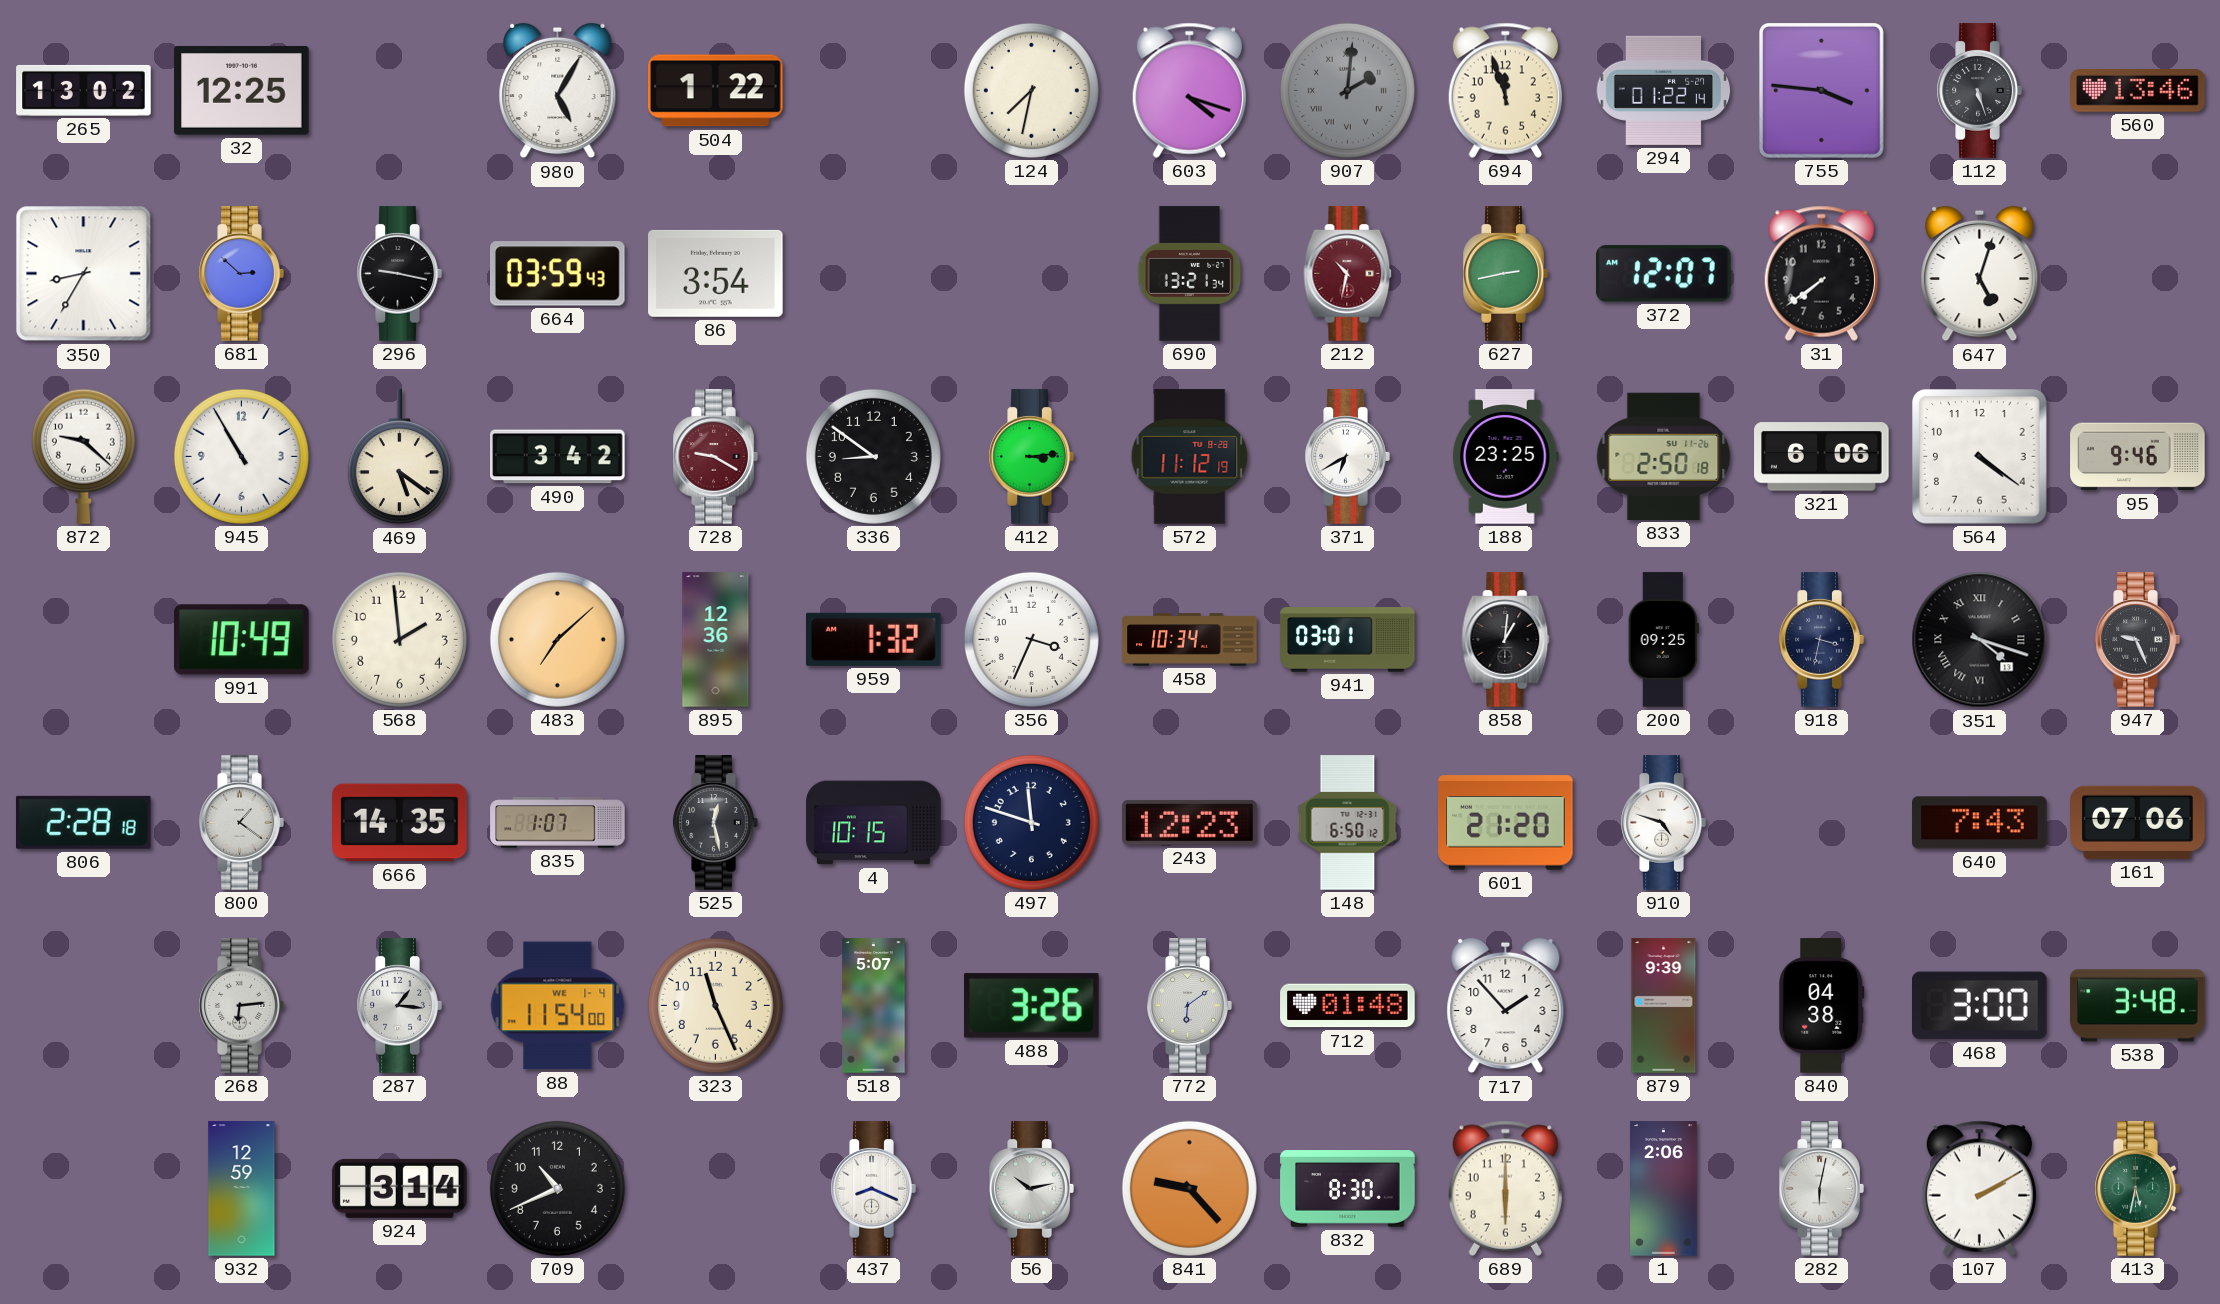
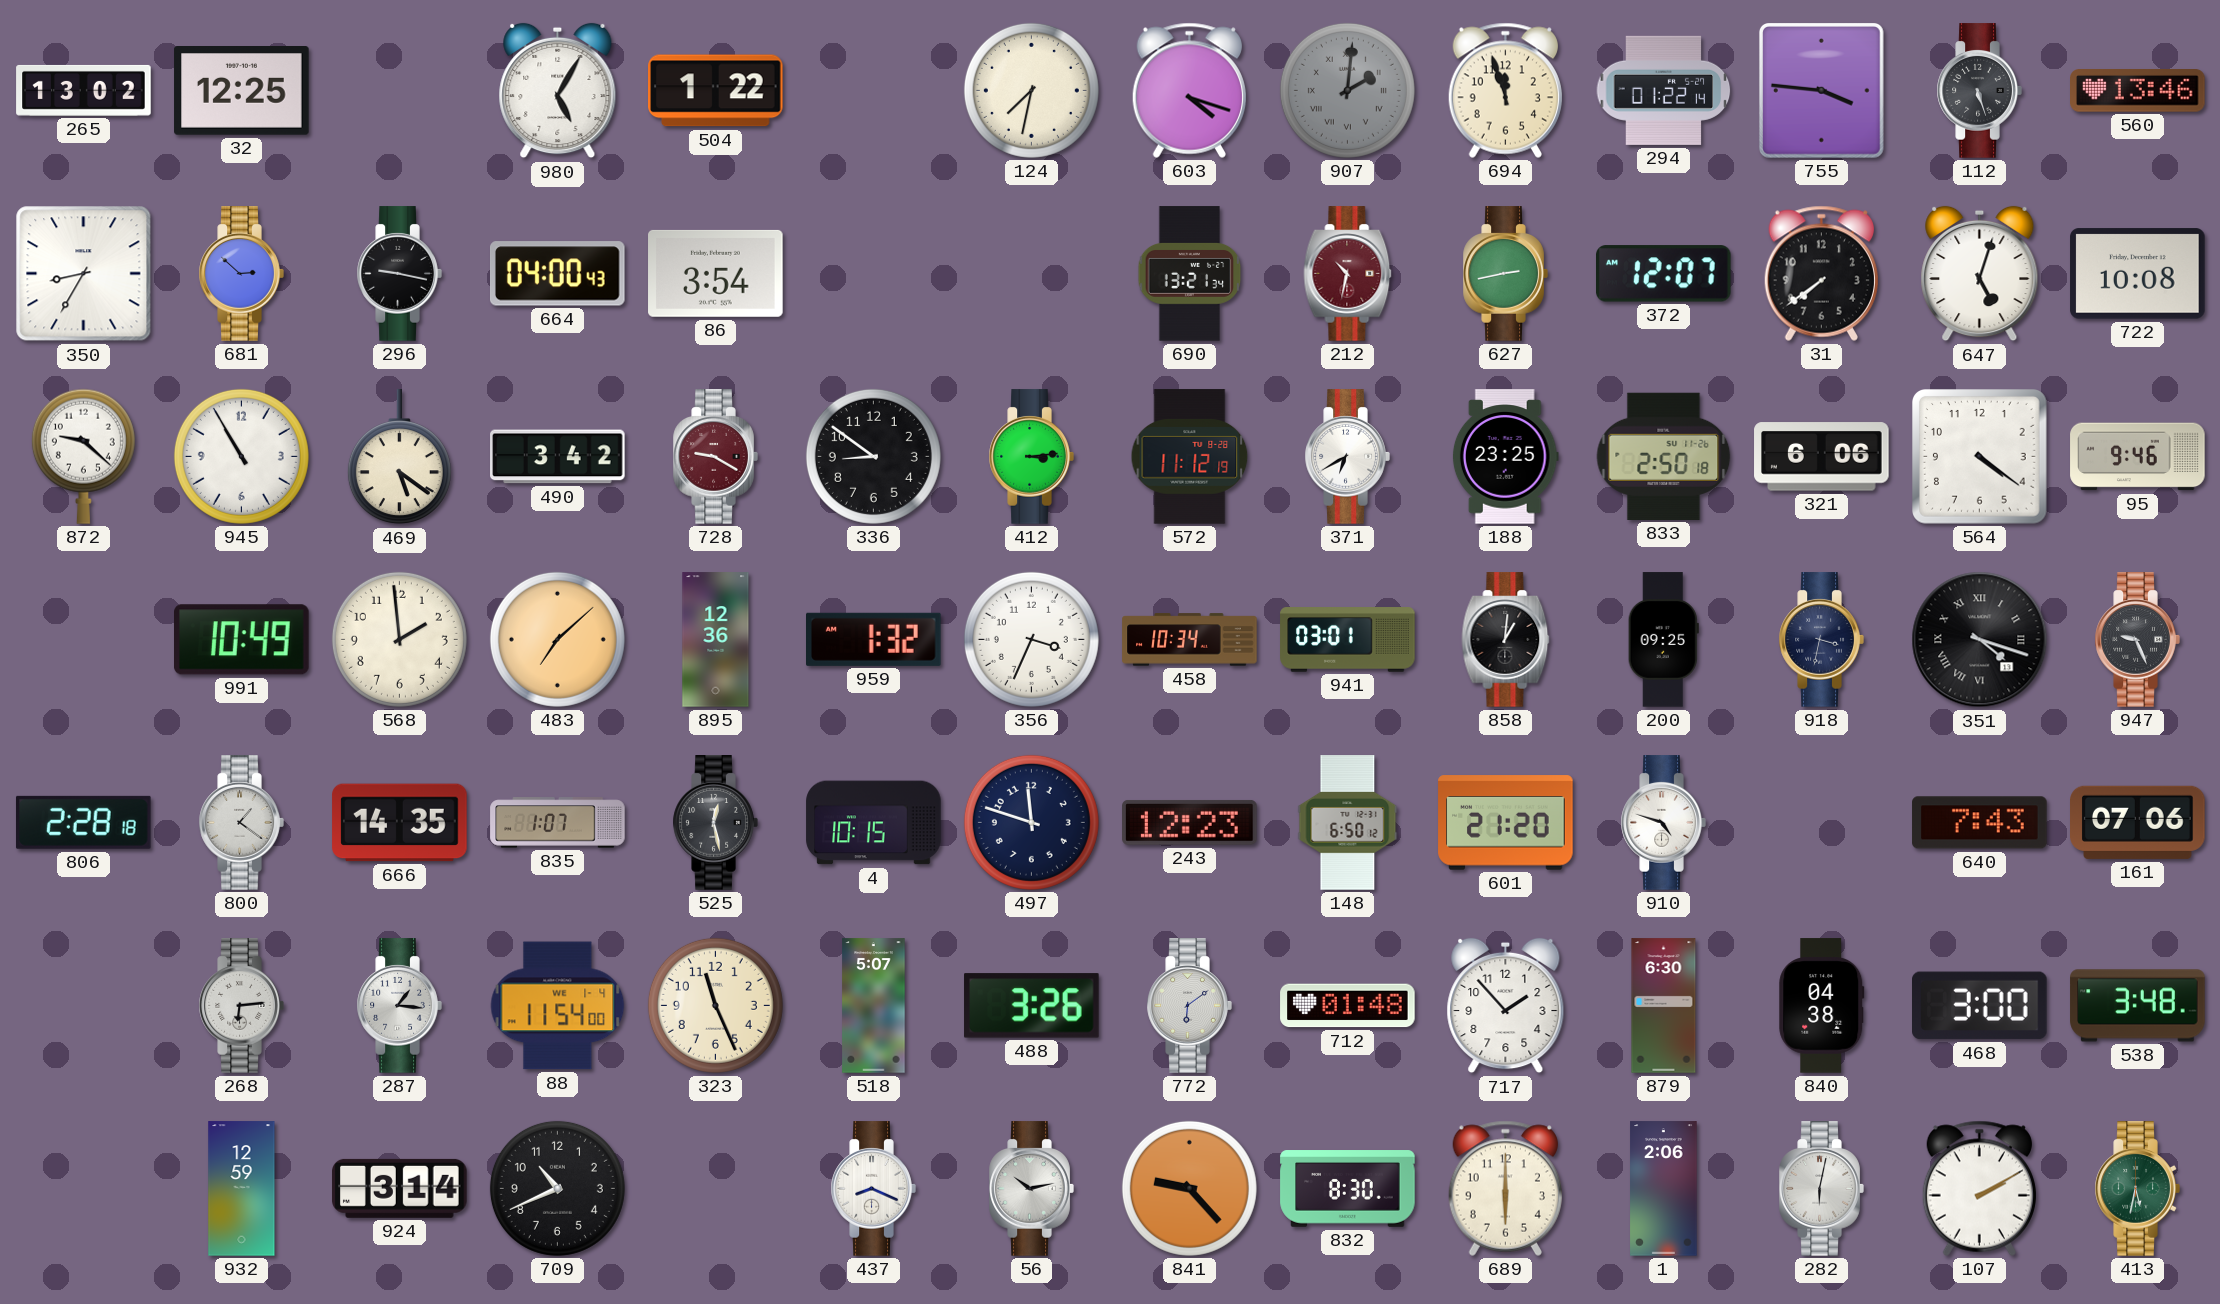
664: 03:59 -> 04:00
722: none -> 10:08
879: 9:39 -> 6:30
